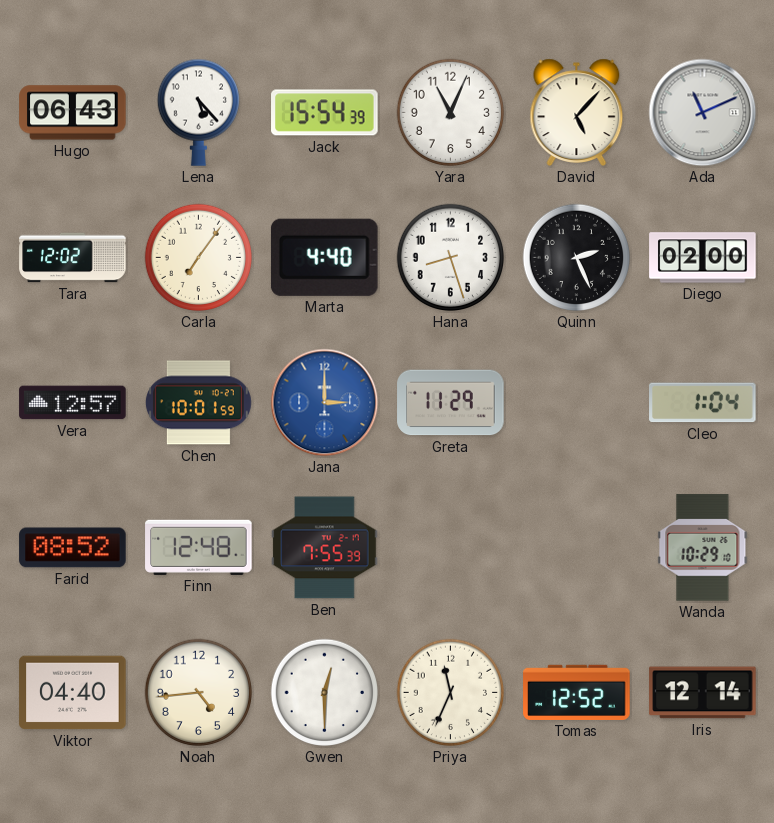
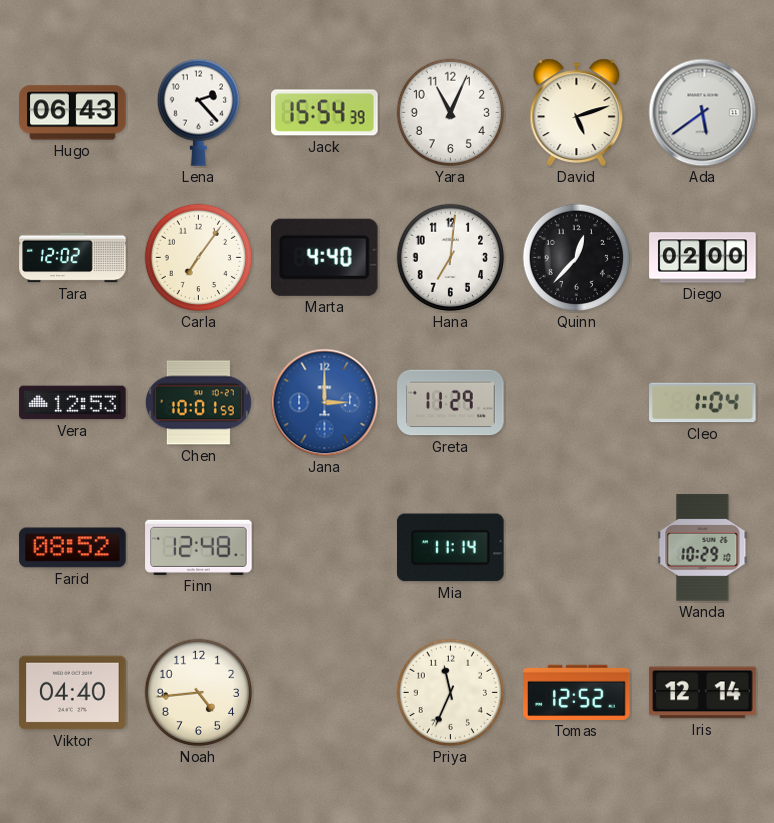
Lena: 5:23 -> 2:23
David: 5:07 -> 5:12
Ada: 11:11 -> 5:39
Hana: 8:27 -> 7:01
Quinn: 2:26 -> 12:37
Vera: 12:57 -> 12:53
Ben: 7:55 -> none
Mia: none -> 11:14
Gwen: 12:30 -> none
